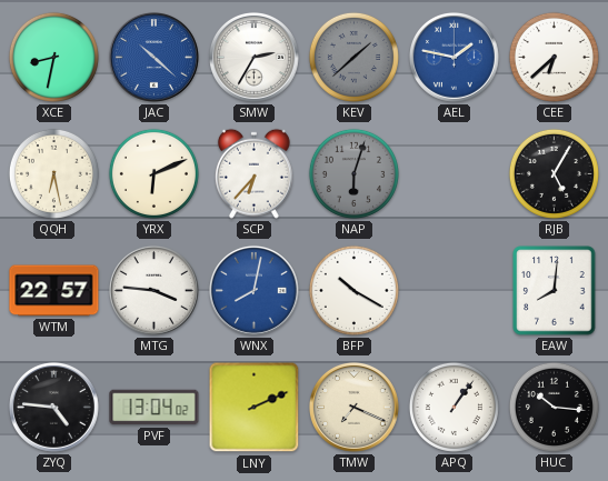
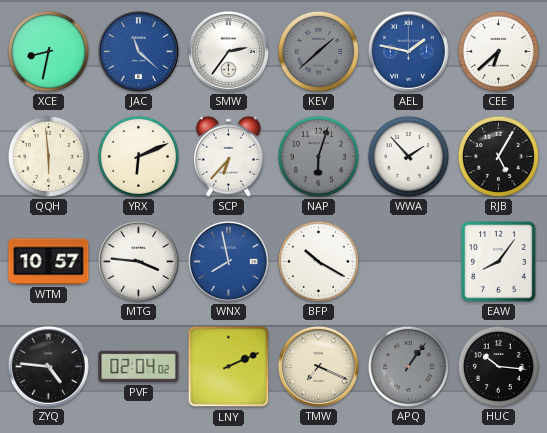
JAC: 10:22 -> 11:22
SMW: 2:35 -> 2:36
QQH: 6:28 -> 5:59
WWA: none -> 1:53
WTM: 22:57 -> 10:57
WNX: 8:02 -> 7:58
EAW: 8:01 -> 8:06
PVF: 13:04 -> 02:04
APQ dial: white -> grey
